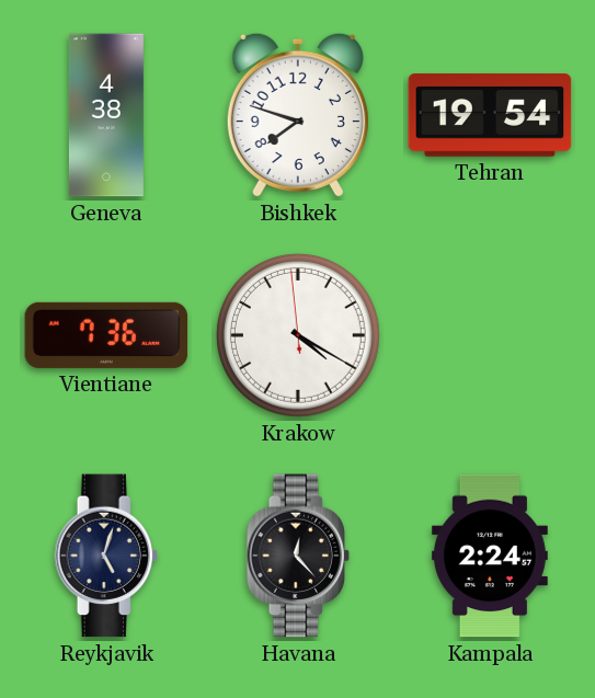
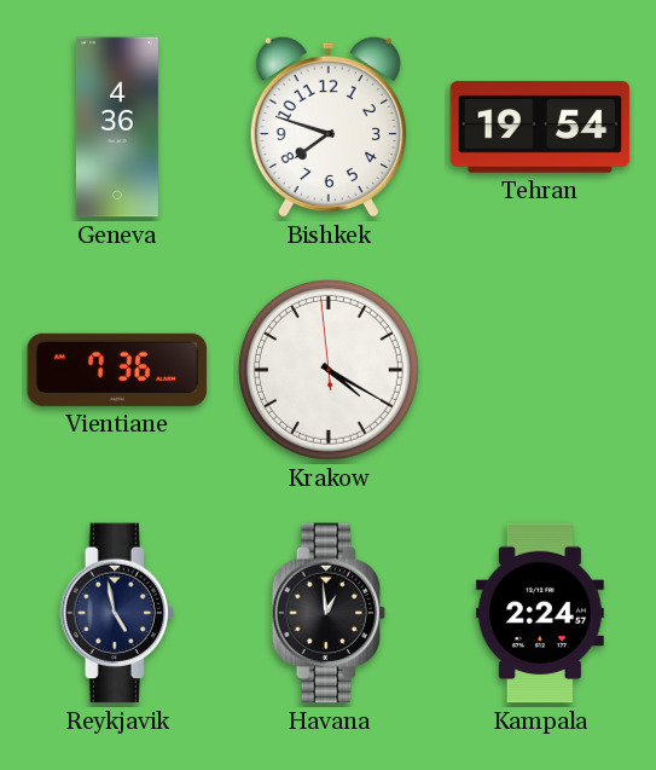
Geneva: 4:38 -> 4:36
Reykjavik: 5:03 -> 4:58
Havana: 12:23 -> 12:59
